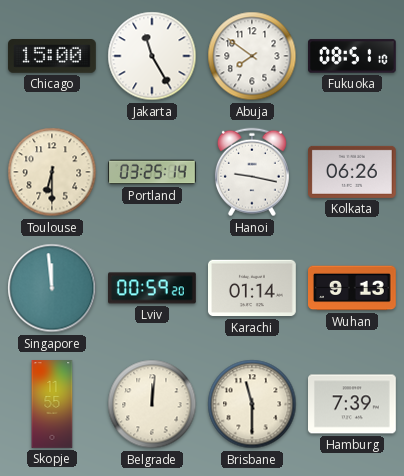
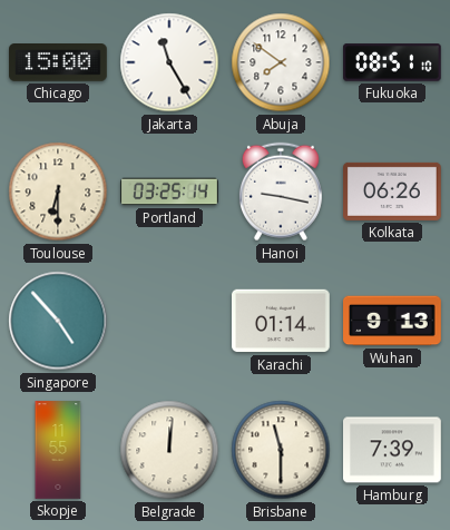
Singapore: 11:59 -> 4:53
Lviv: 00:59 -> none
